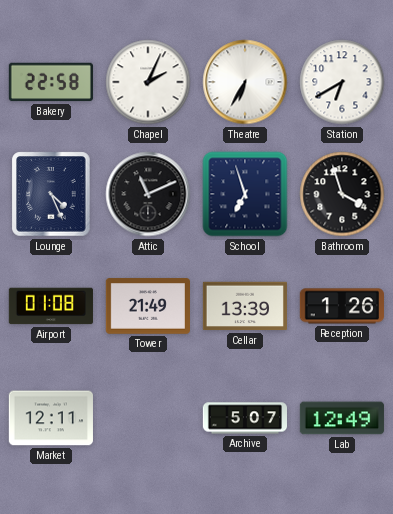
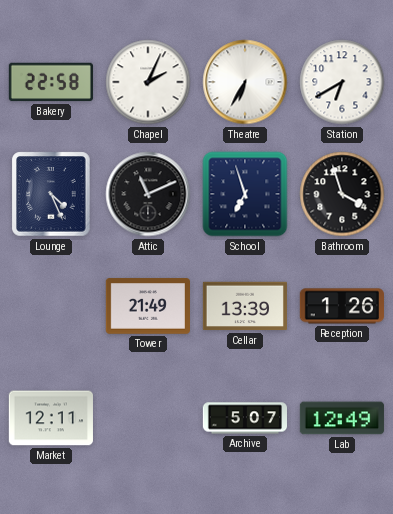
Airport: 01:08 -> none
